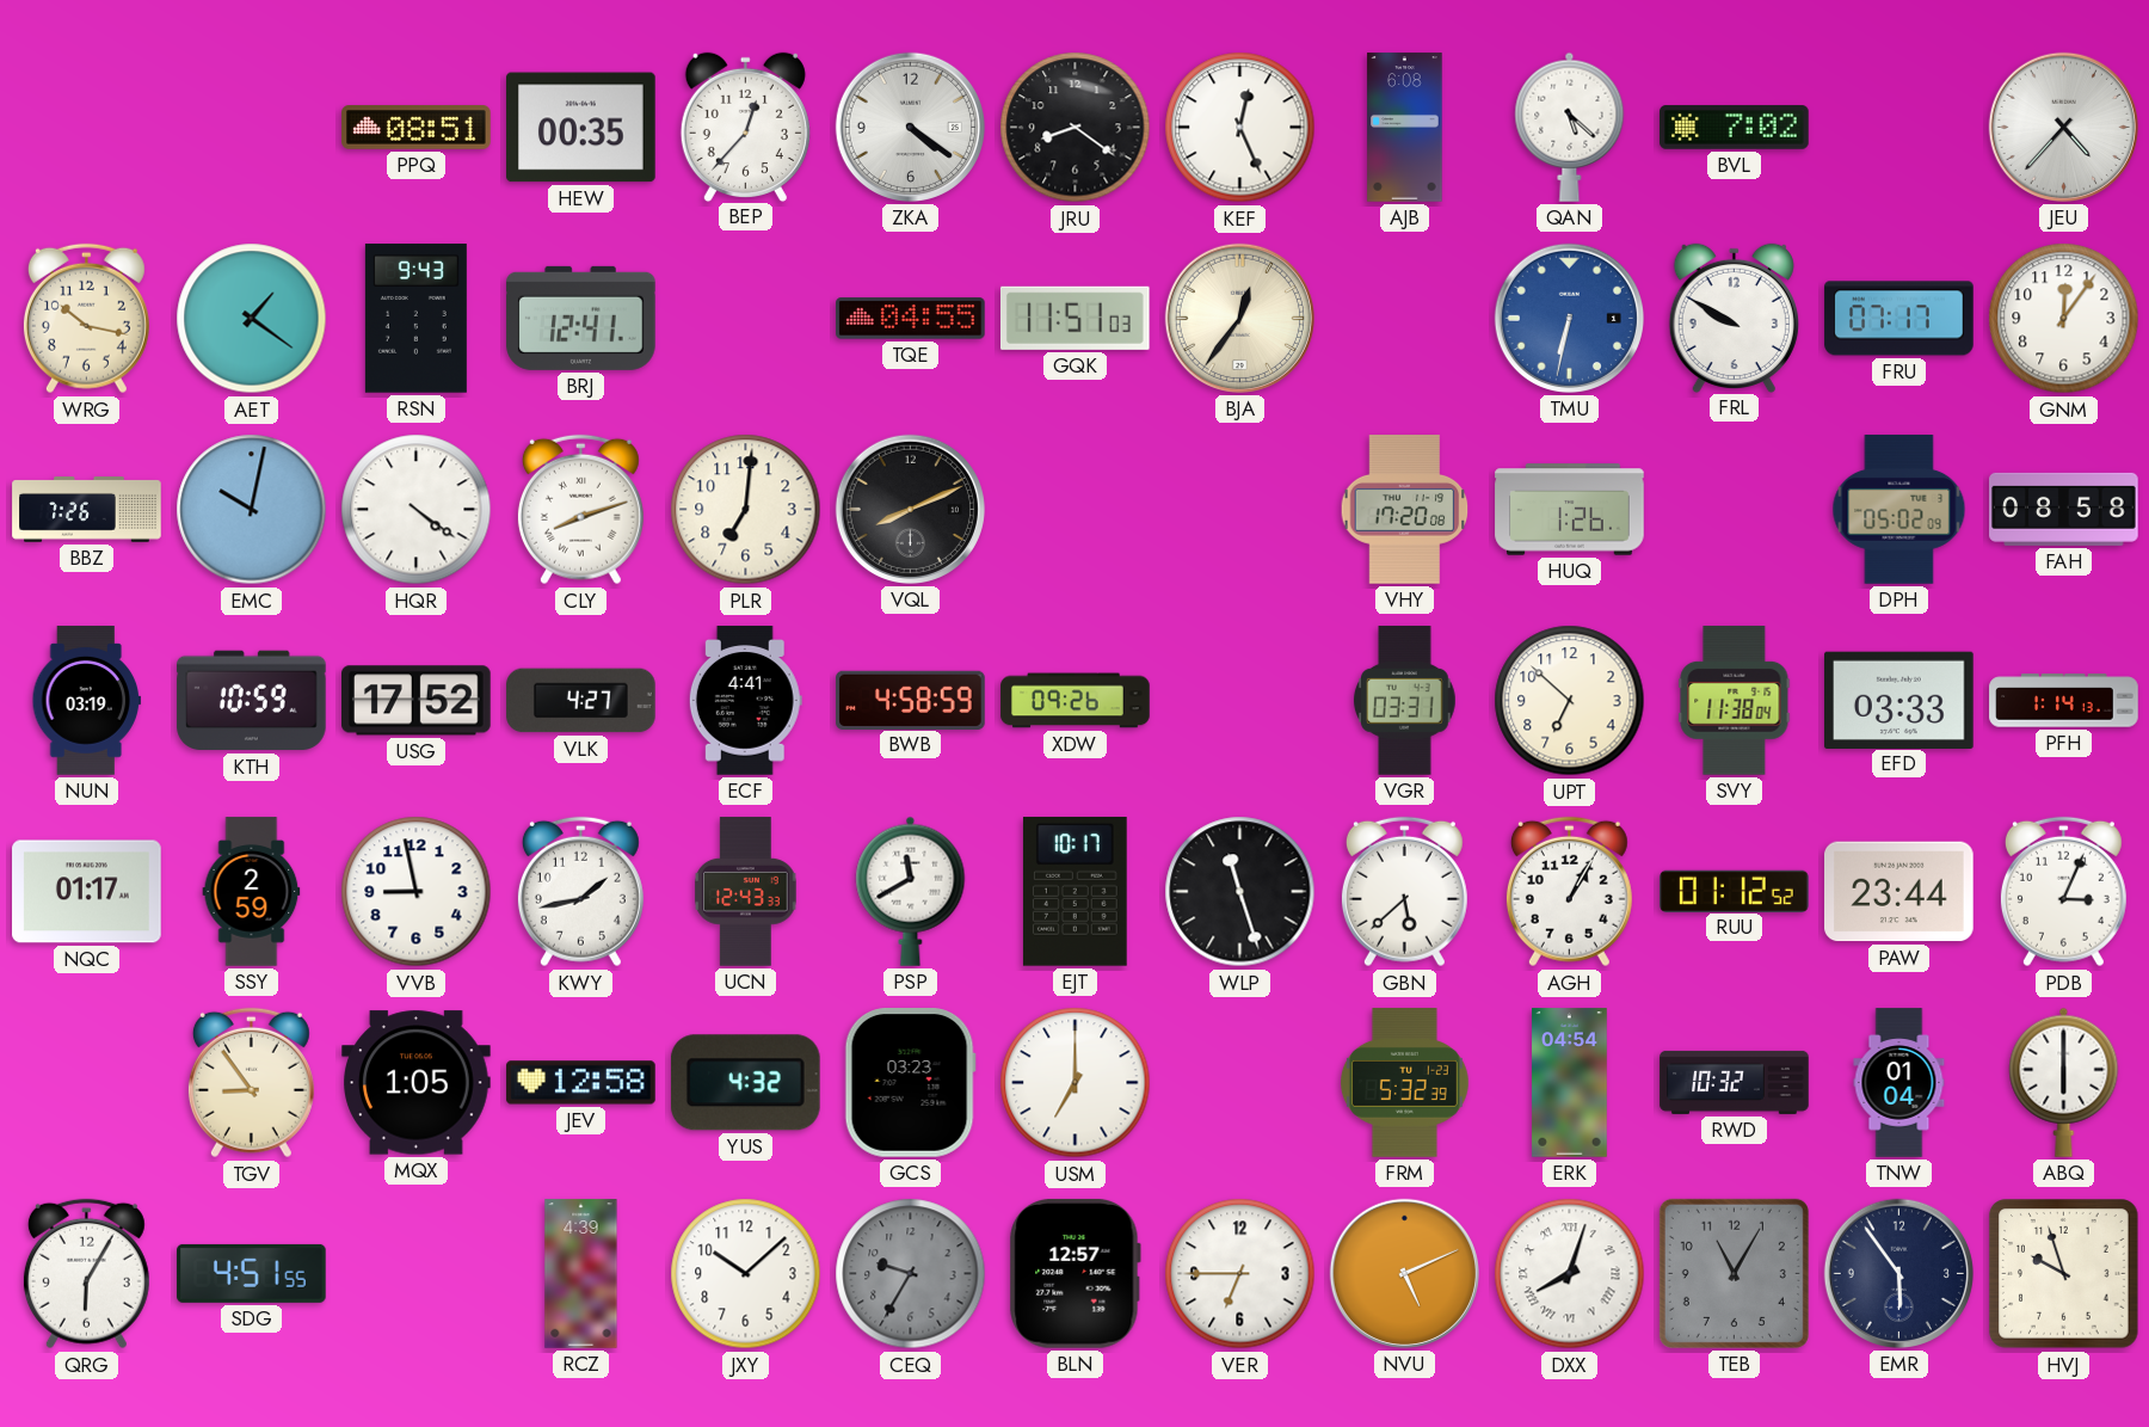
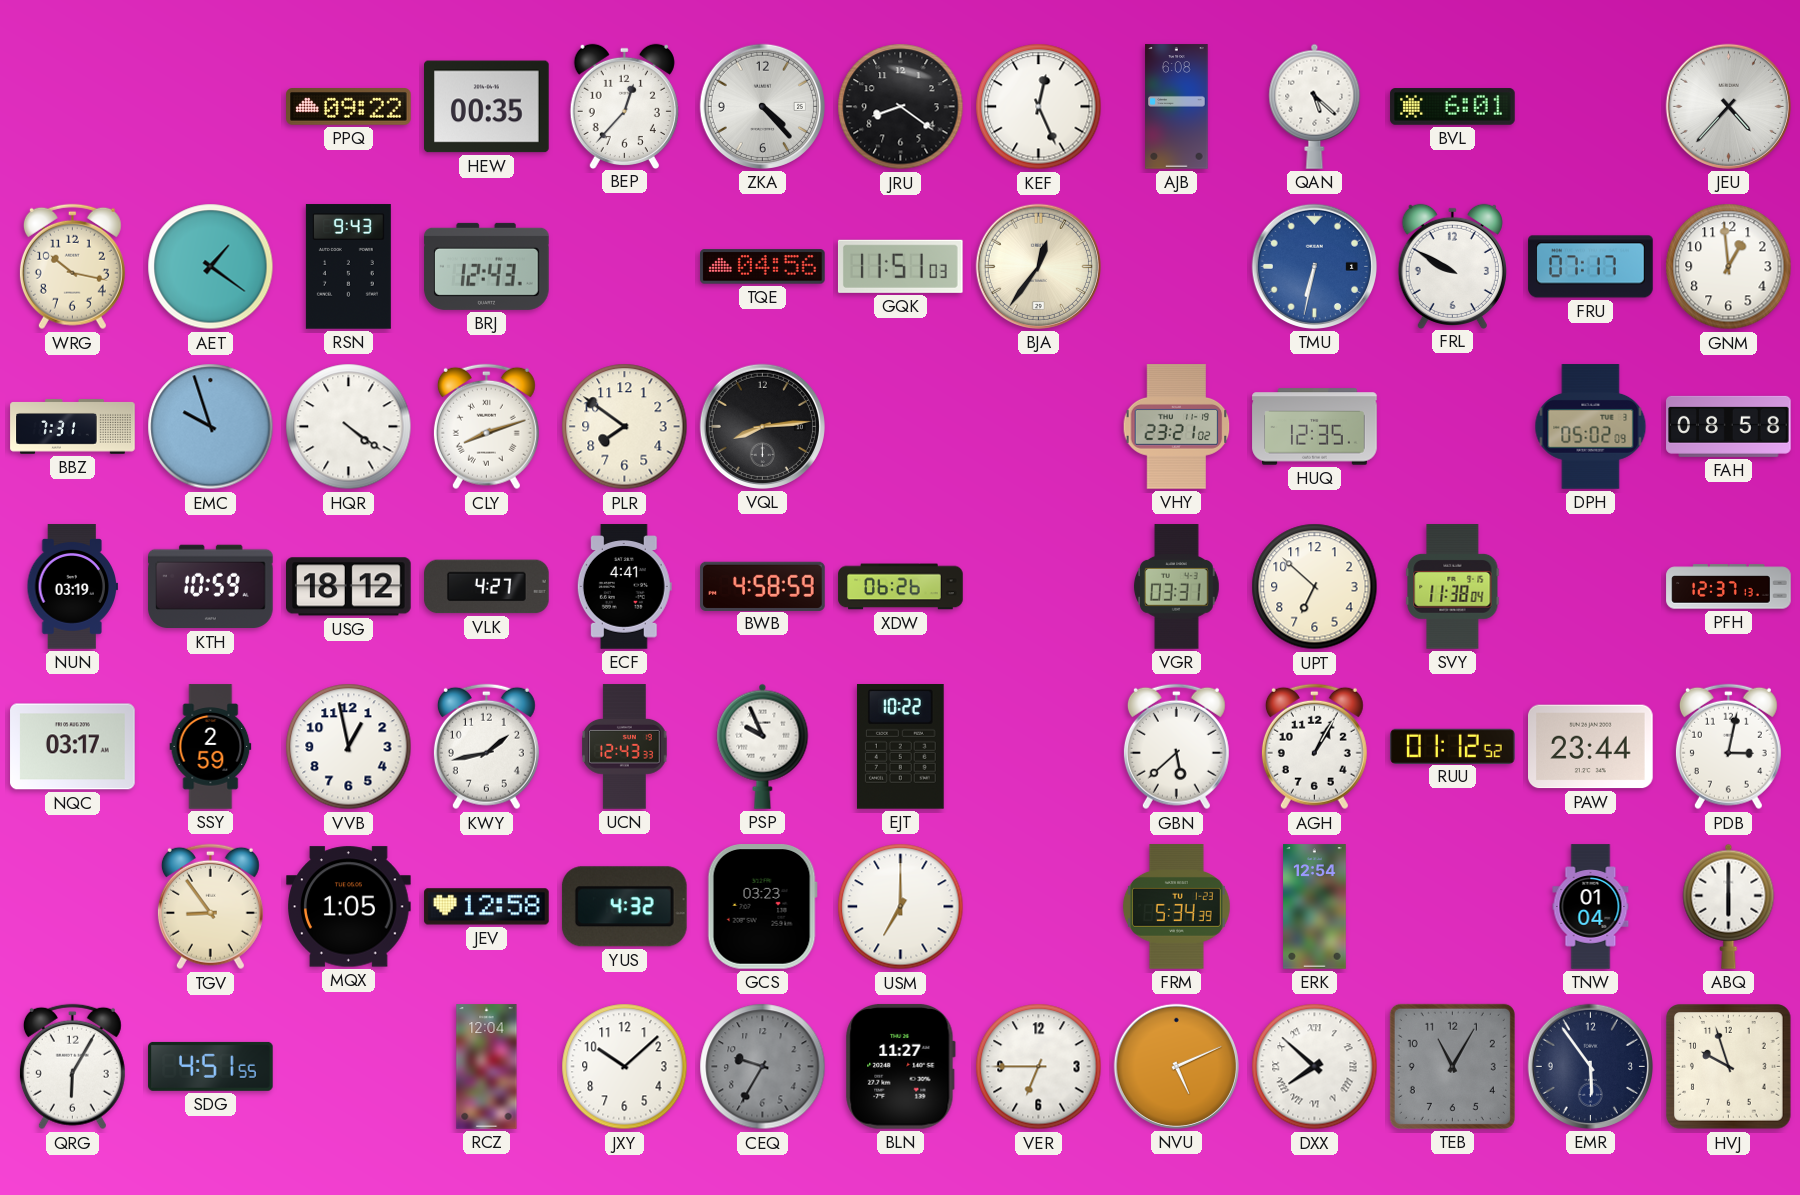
PPQ: 08:51 -> 09:22
ZKA: 4:21 -> 4:23
BVL: 7:02 -> 6:01
BRJ: 12:41 -> 12:43
TQE: 04:55 -> 04:56
GNM: 12:06 -> 12:59
BBZ: 7:26 -> 7:31
EMC: 10:02 -> 9:57
PLR: 7:01 -> 7:51
VQL: 8:11 -> 8:14
VHY: 17:20 -> 23:21
HUQ: 1:26 -> 12:35
USG: 17:52 -> 18:12
XDW: 09:26 -> 06:26
EFD: 03:33 -> none
PFH: 1:14 -> 12:37
NQC: 01:17 -> 03:17
VVB: 8:58 -> 12:58
PSP: 11:40 -> 9:56
EJT: 10:17 -> 10:22
WLP: 11:27 -> none
PDB: 3:04 -> 3:02
FRM: 5:32 -> 5:34
ERK: 04:54 -> 12:54
RWD: 10:32 -> none
RCZ: 4:39 -> 12:04
BLN: 12:57 -> 11:27
DXX: 8:03 -> 7:52
